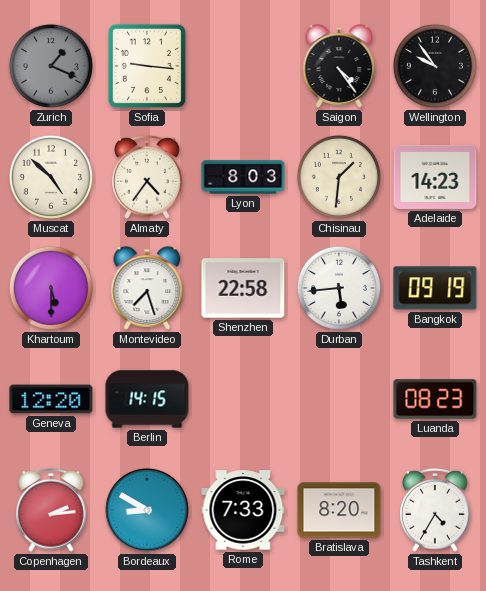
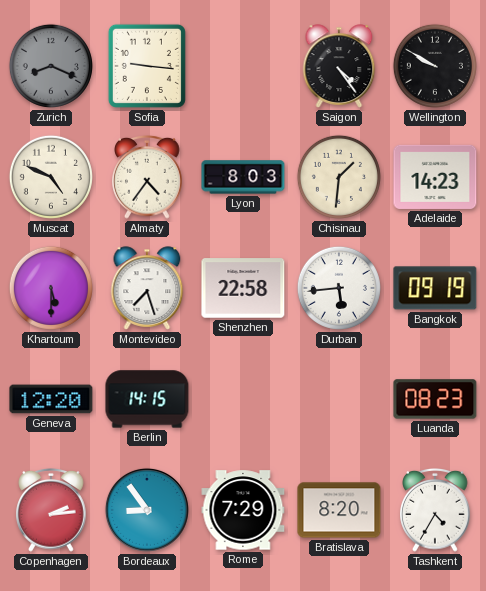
Zurich: 1:19 -> 8:19
Wellington: 9:54 -> 9:50
Muscat: 4:52 -> 4:49
Bordeaux: 8:50 -> 8:54
Rome: 7:33 -> 7:29
